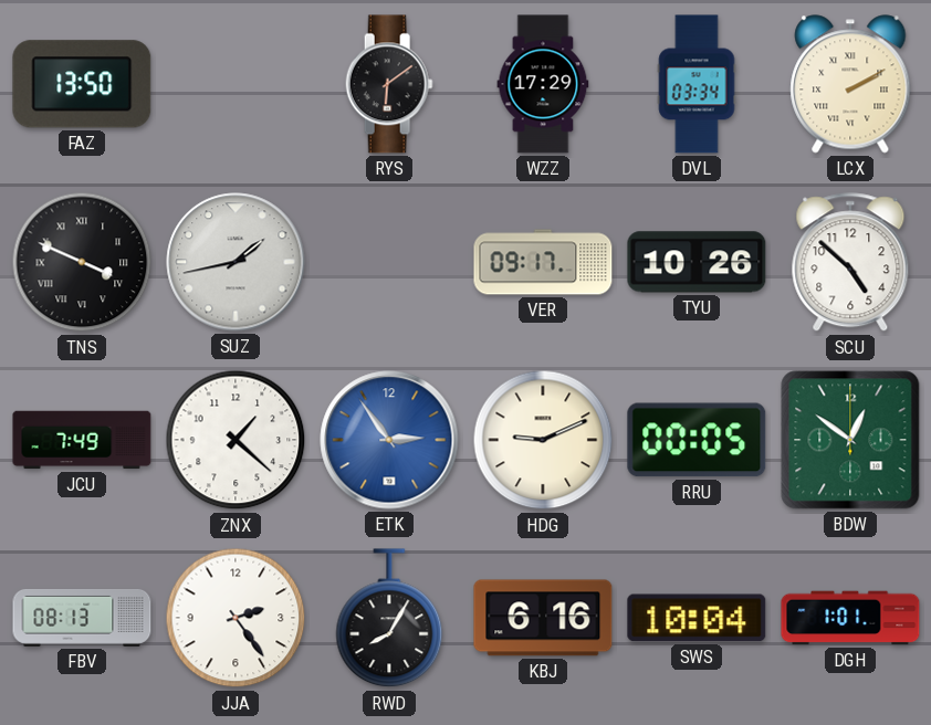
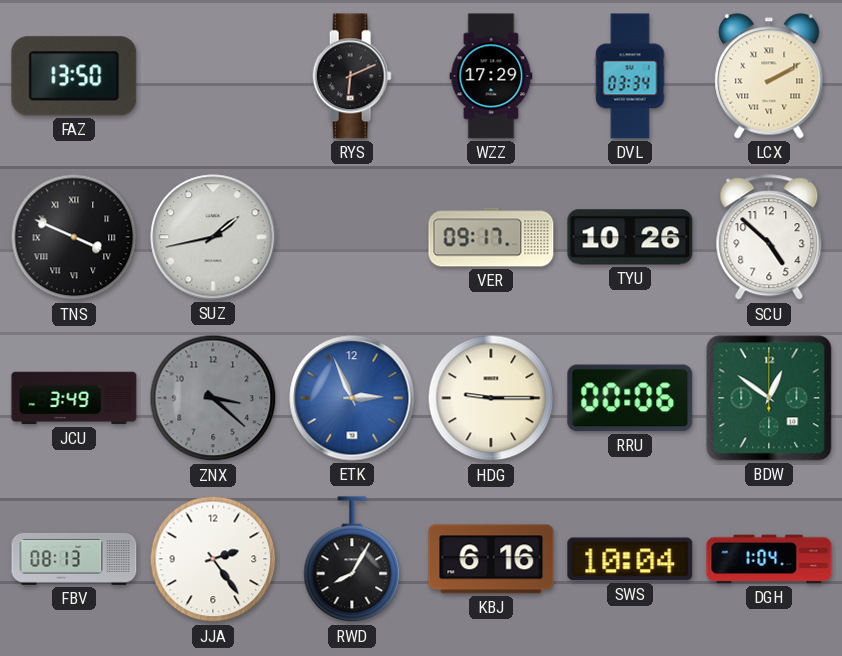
RYS: 6:09 -> 6:11
JCU: 7:49 -> 3:49
ZNX: 1:22 -> 3:22
ZNX dial: white -> grey
ETK: 2:54 -> 2:56
HDG: 9:11 -> 9:15
RRU: 00:05 -> 00:06
DGH: 1:01 -> 1:04
